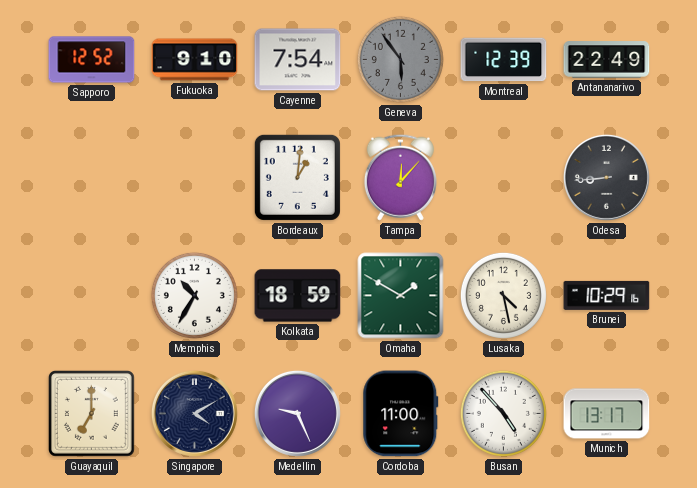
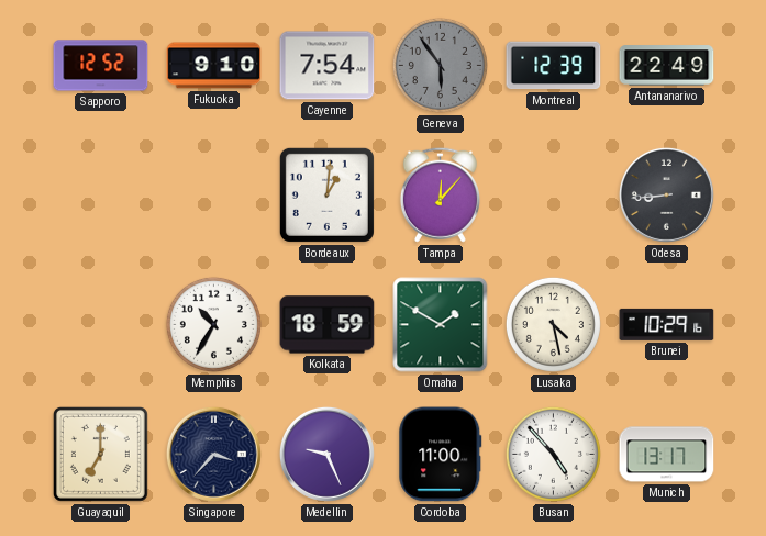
Singapore: 4:10 -> 3:37
